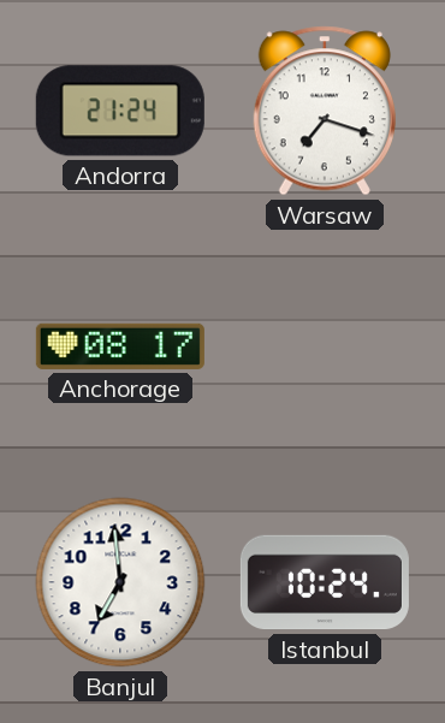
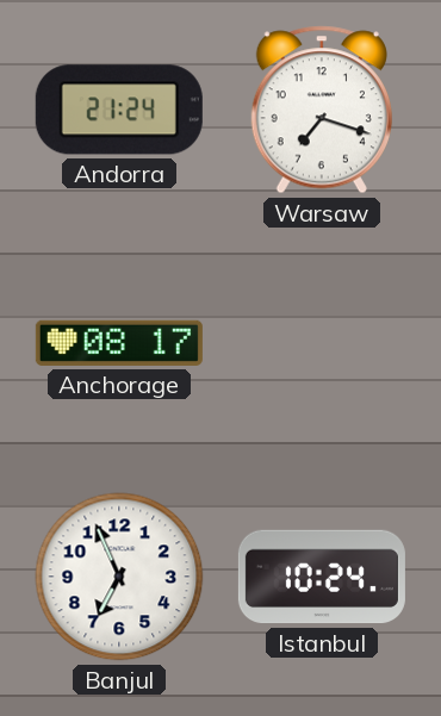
Banjul: 6:59 -> 6:56
